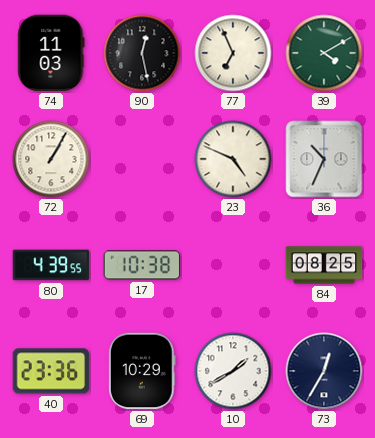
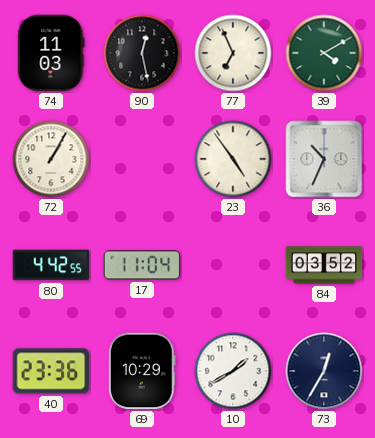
23: 4:49 -> 4:54
80: 4:39 -> 4:42
17: 10:38 -> 11:04
84: 08:25 -> 03:52
